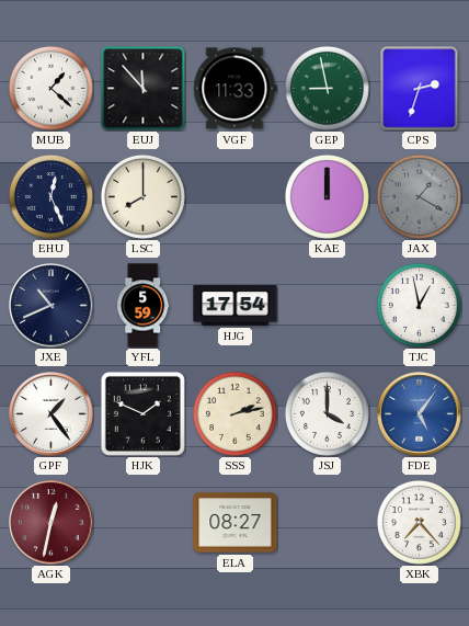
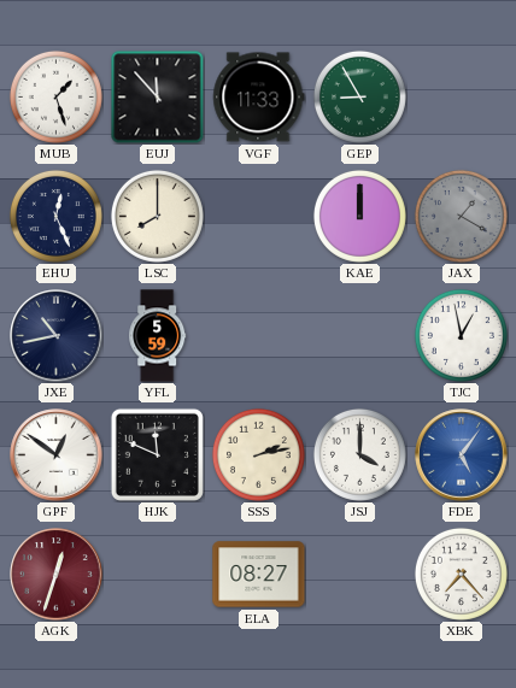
MUB: 1:22 -> 1:27
GEP: 8:58 -> 8:55
CPS: 2:33 -> none
JXE: 10:41 -> 10:43
HJG: 17:54 -> none
GPF: 1:24 -> 12:51
HJK: 1:49 -> 11:49
AGK: 12:32 -> 12:33
